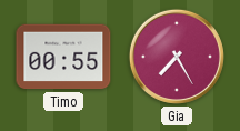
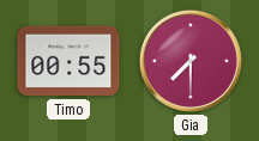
Gia: 7:25 -> 7:30
